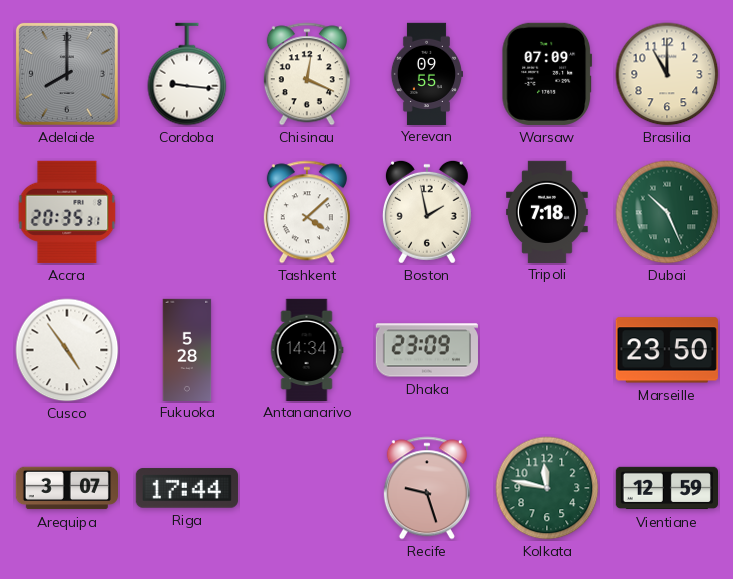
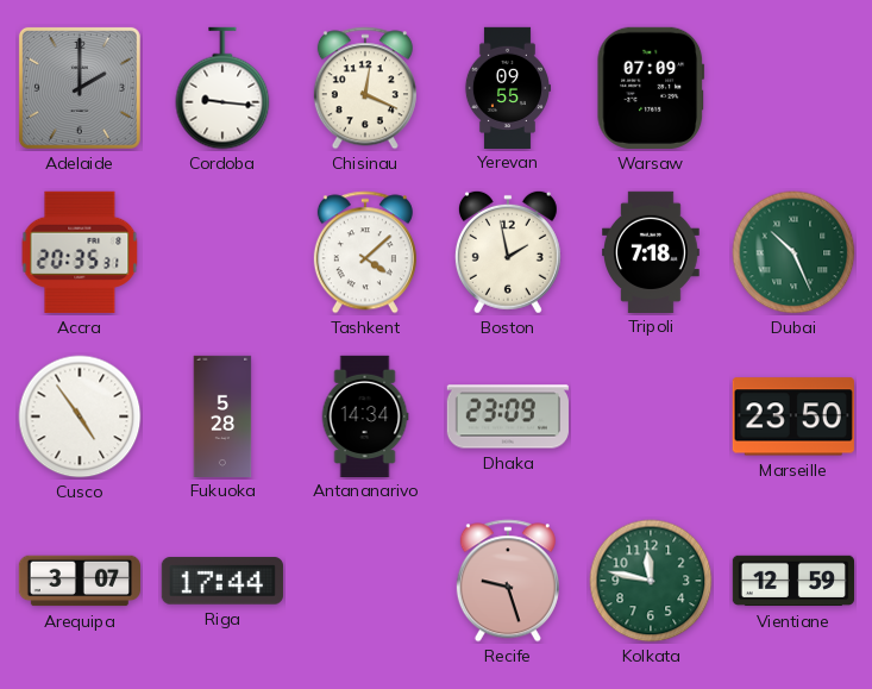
Adelaide: 8:00 -> 2:00
Brasilia: 11:00 -> none
